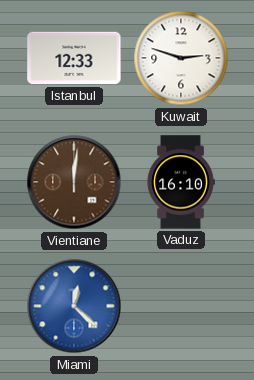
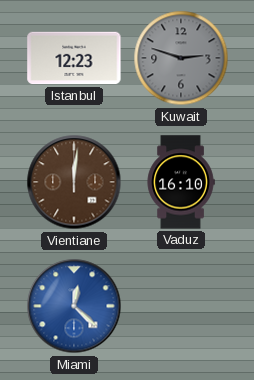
Istanbul: 12:33 -> 12:23
Kuwait dial: white -> grey
